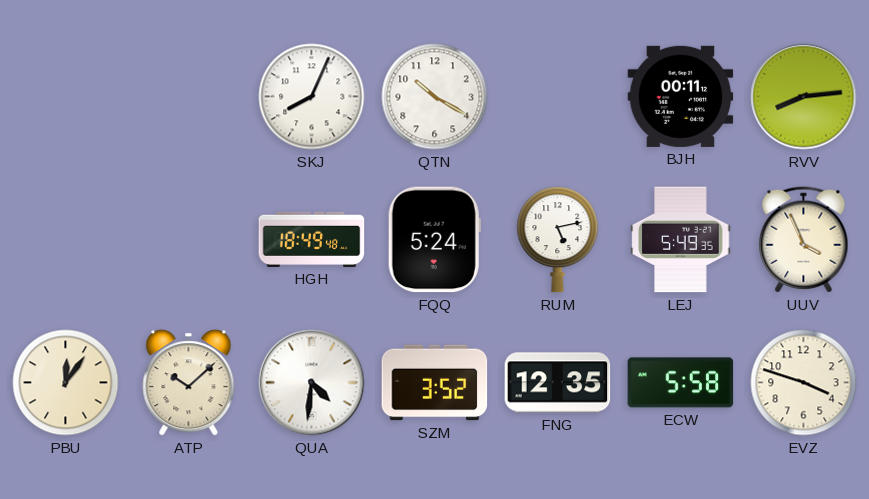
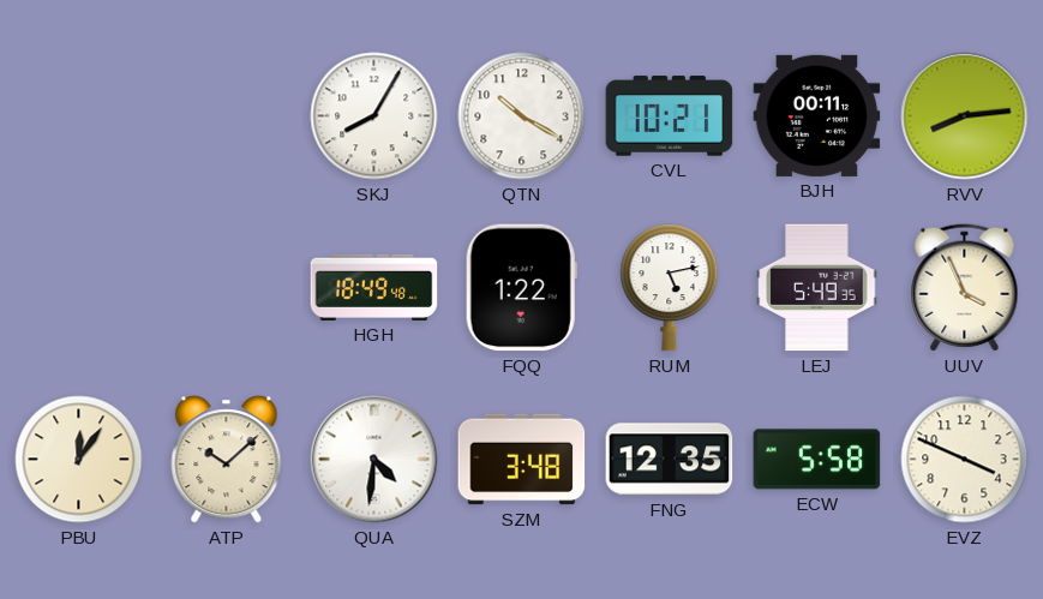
SKJ: 8:04 -> 8:05
CVL: none -> 10:21
FQQ: 5:24 -> 1:22
SZM: 3:52 -> 3:48
EVZ: 3:48 -> 3:49
